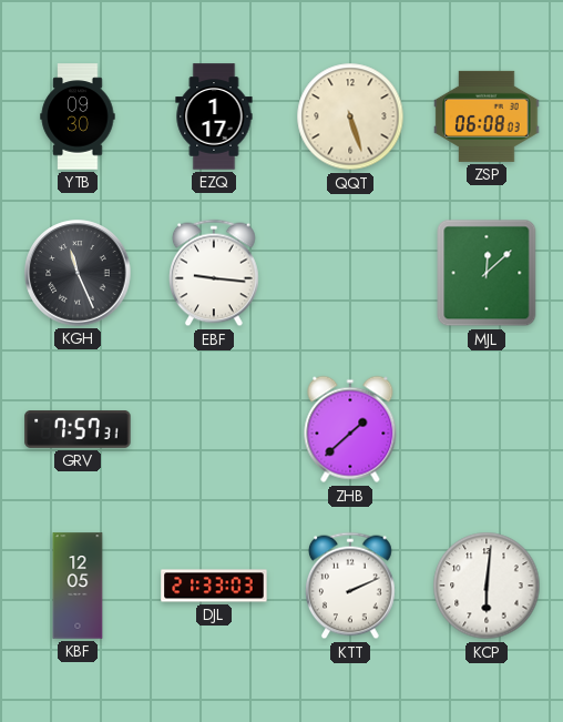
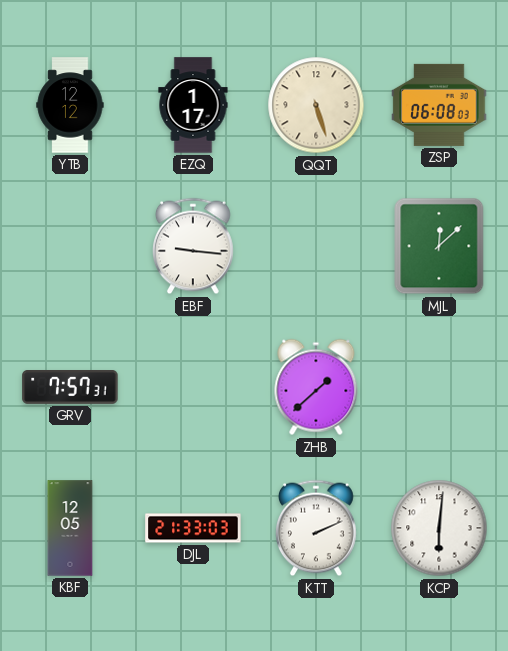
YTB: 09:30 -> 12:12
KGH: 11:26 -> none
